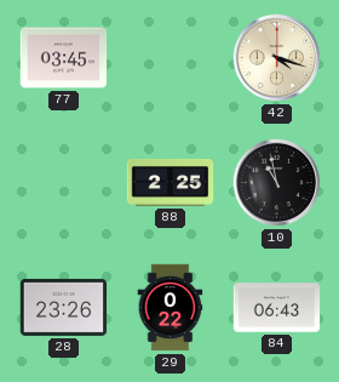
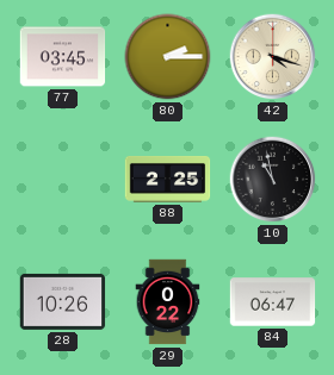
80: none -> 2:15
28: 23:26 -> 10:26
84: 06:43 -> 06:47
